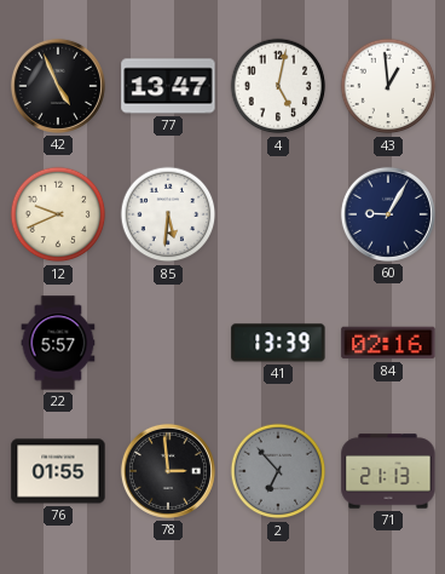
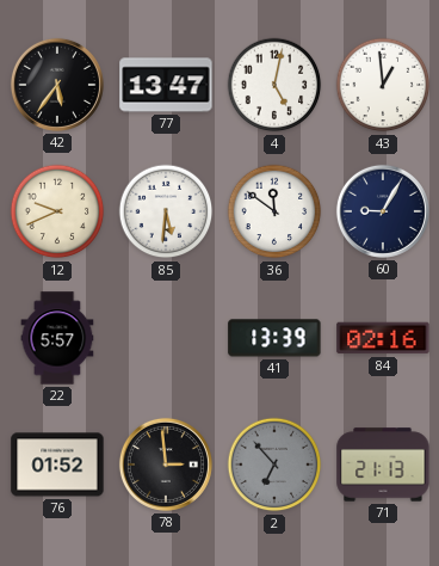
42: 4:56 -> 5:36
36: none -> 11:51
76: 01:55 -> 01:52
